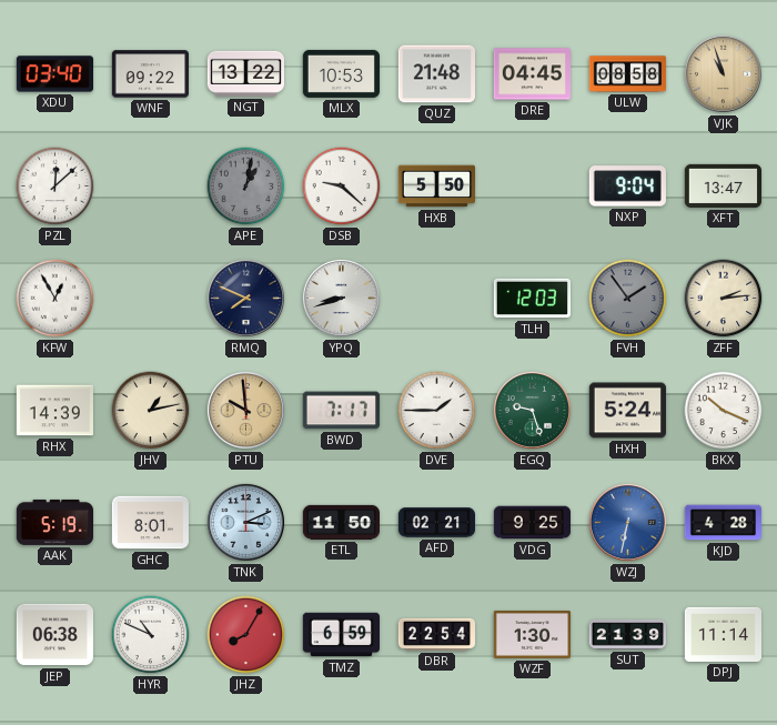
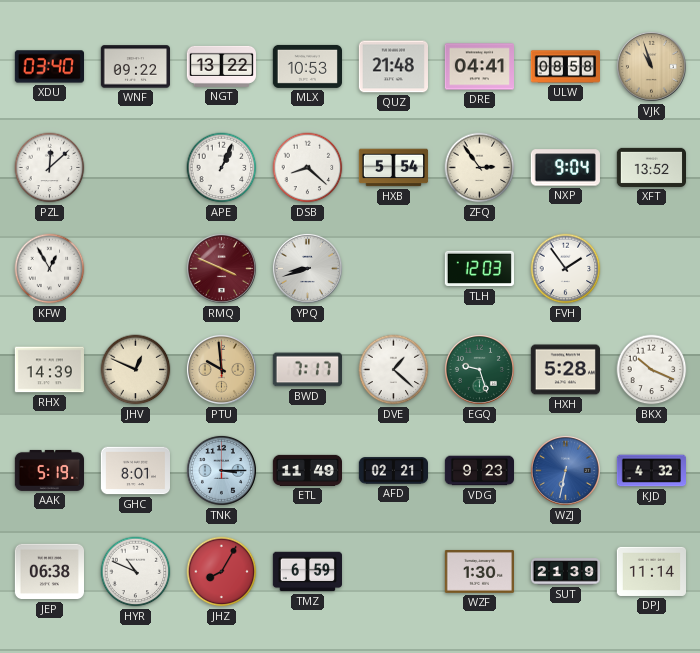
DRE: 04:45 -> 04:41
APE: 1:02 -> 1:04
APE dial: grey -> white
DSB: 9:22 -> 8:22
HXB: 5:50 -> 5:54
ZFQ: none -> 2:54
XFT: 13:47 -> 13:52
RMQ: 7:49 -> 3:49
RMQ dial: navy -> burgundy
FVH dial: grey -> white
ZFF: 2:14 -> none
JHV: 1:13 -> 12:49
DVE: 1:45 -> 1:22
HXH: 5:24 -> 5:28
TNK: 3:11 -> 3:15
ETL: 11:50 -> 11:49
VDG: 9:25 -> 9:23
KJD: 4:28 -> 4:32
DBR: 22:54 -> none
